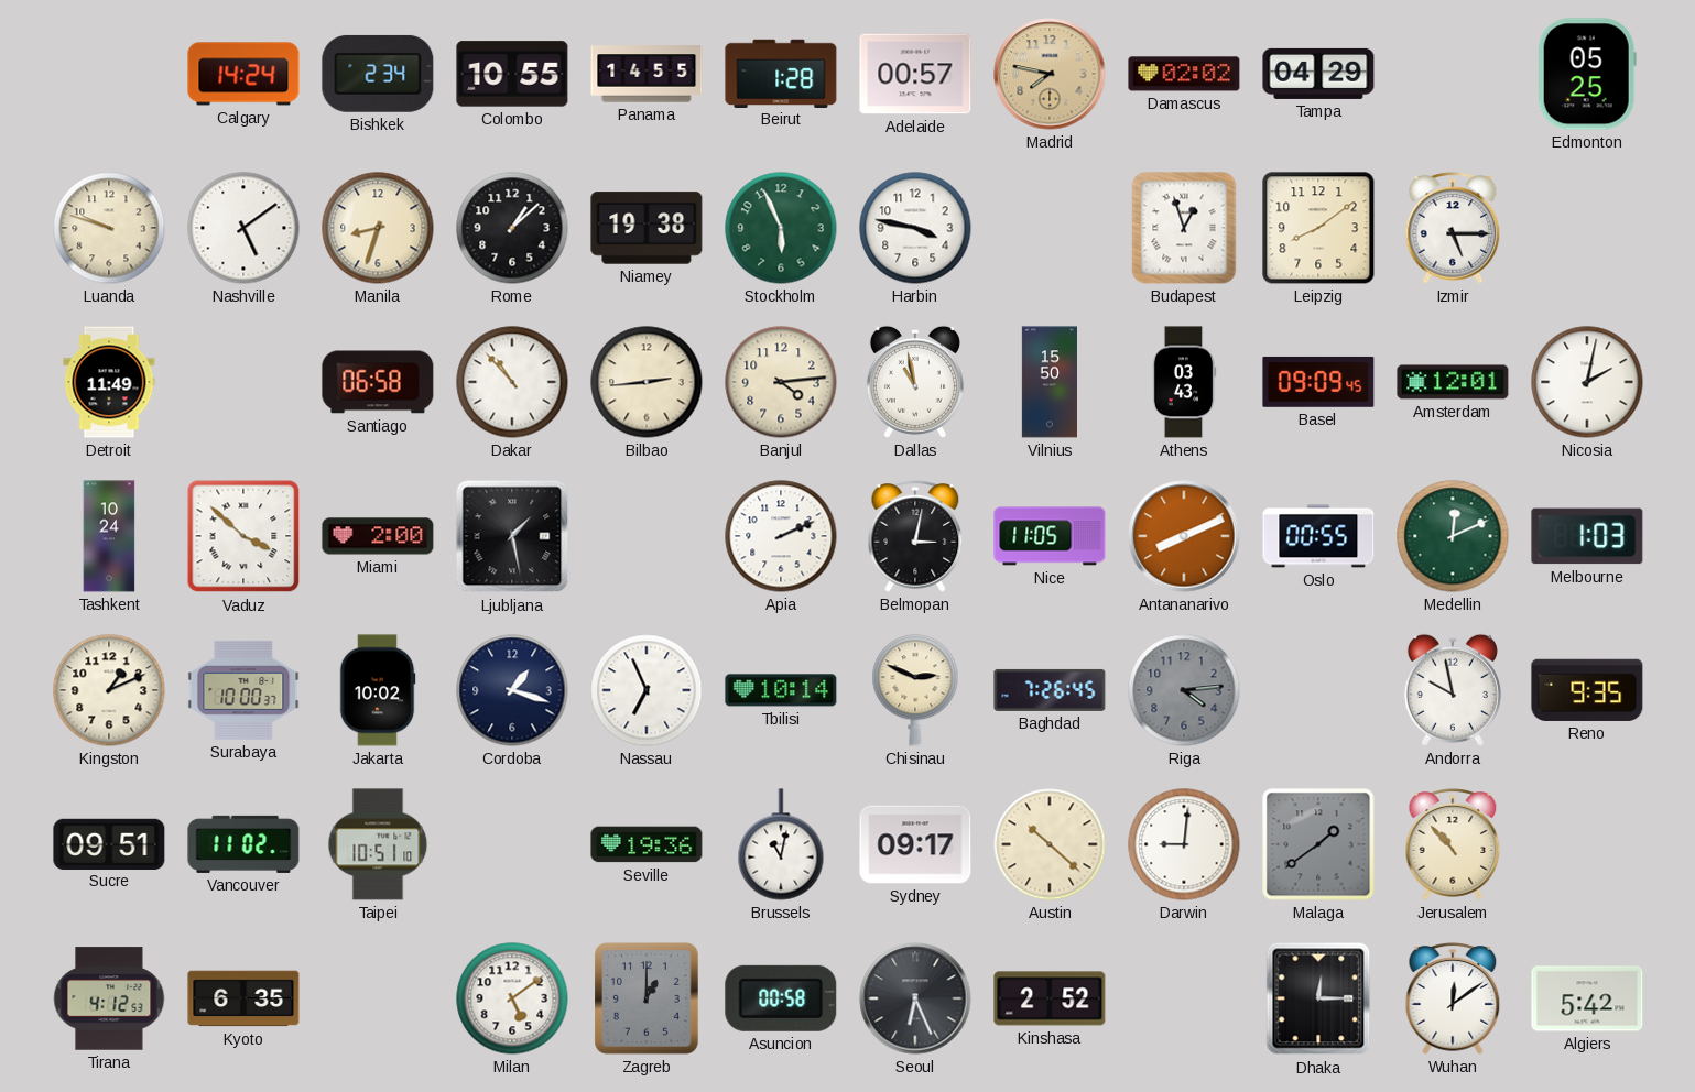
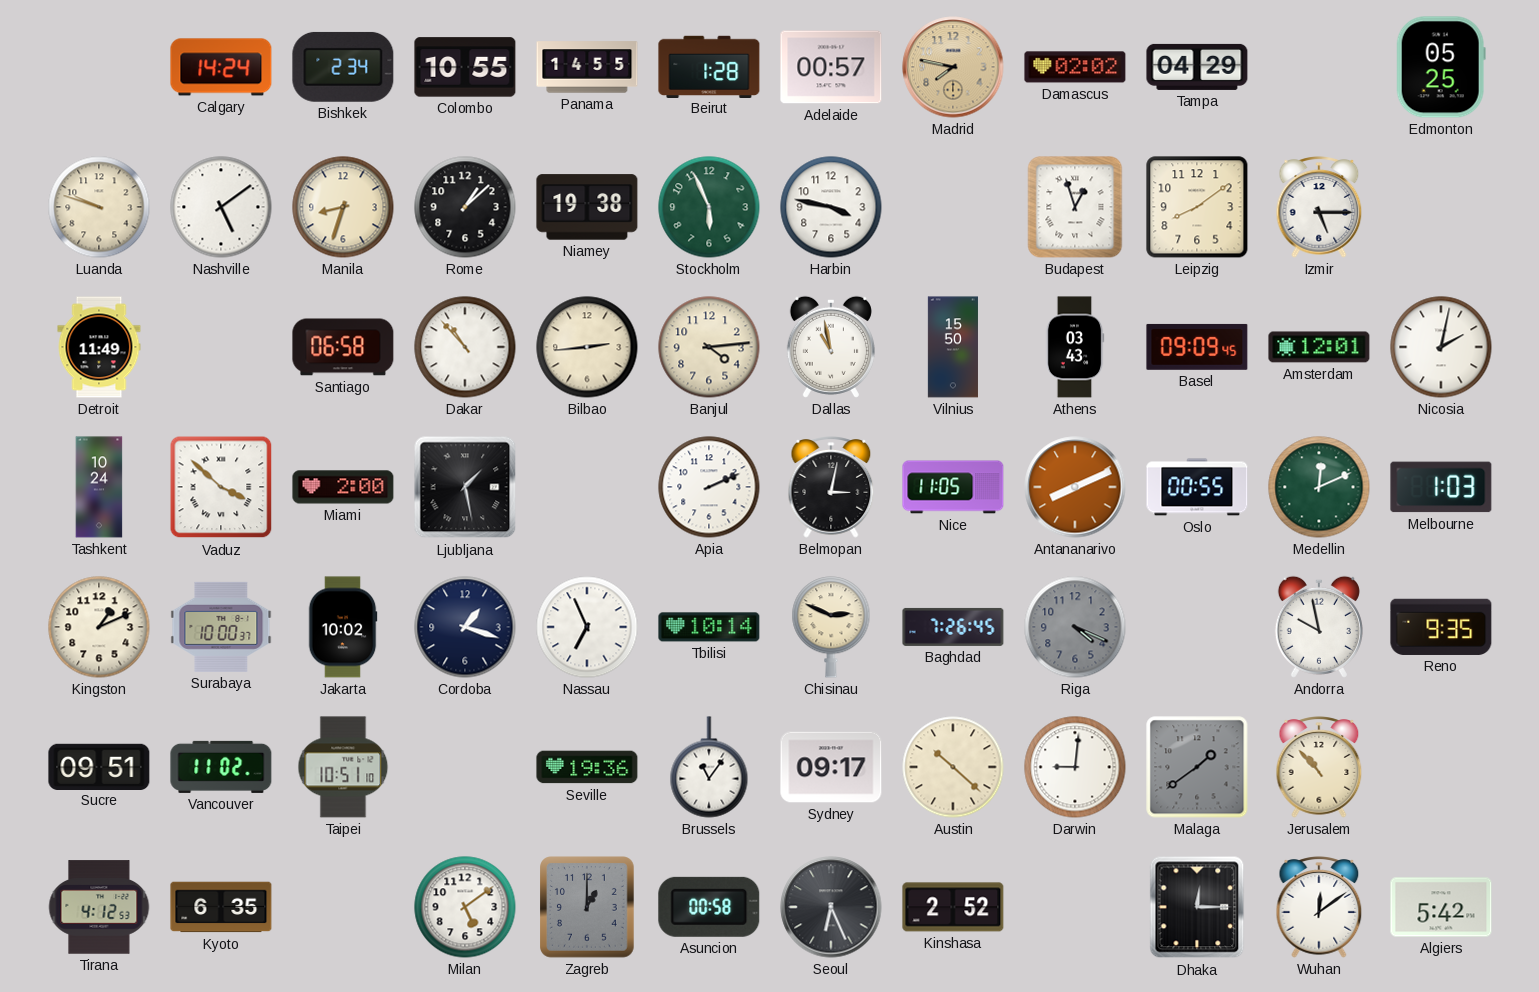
Riga: 4:14 -> 4:19
Brussels: 11:02 -> 11:06
